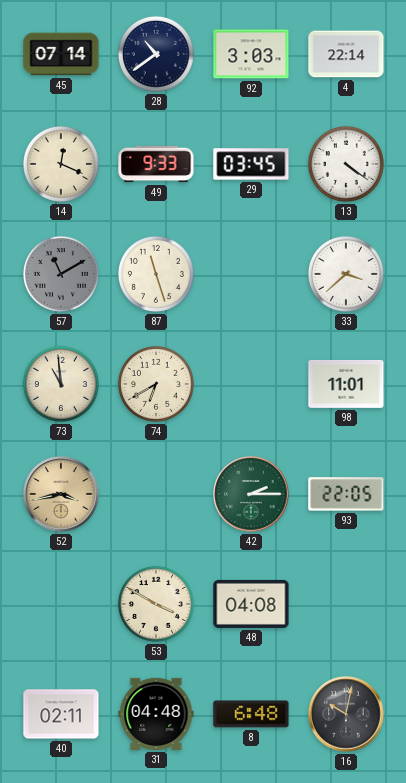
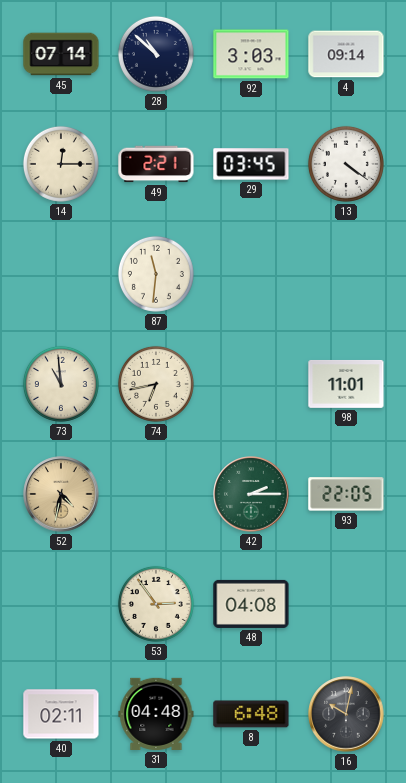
28: 10:39 -> 10:52
4: 22:14 -> 09:14
14: 12:19 -> 12:15
49: 9:33 -> 2:21
57: 11:10 -> none
87: 11:27 -> 11:31
33: 3:38 -> none
74: 6:40 -> 6:43
52: 3:43 -> 4:32
53: 3:50 -> 2:54
